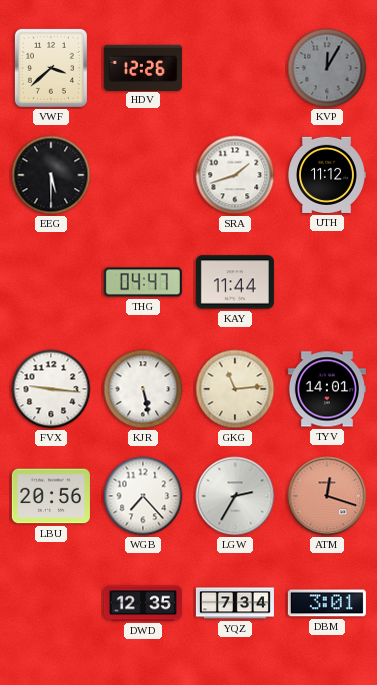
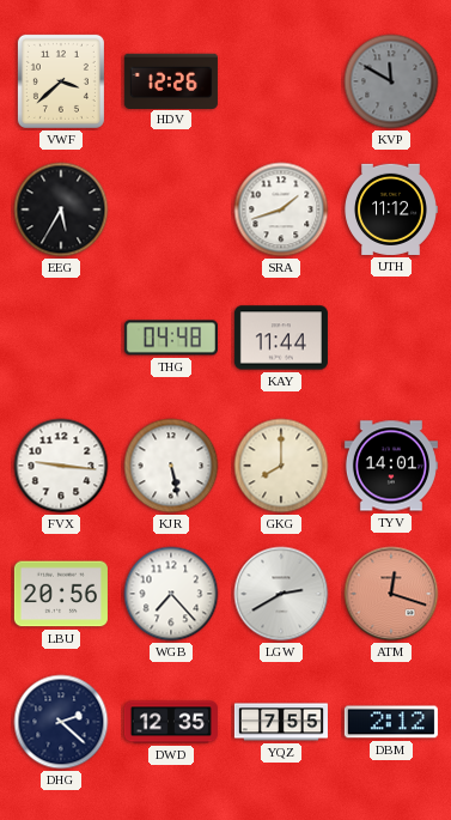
KVP: 12:05 -> 11:50
EEG: 5:30 -> 5:35
THG: 04:47 -> 04:48
GKG: 11:14 -> 8:00
LGW: 2:35 -> 2:40
DHG: none -> 2:22
YQZ: 7:34 -> 7:55
DBM: 3:01 -> 2:12
